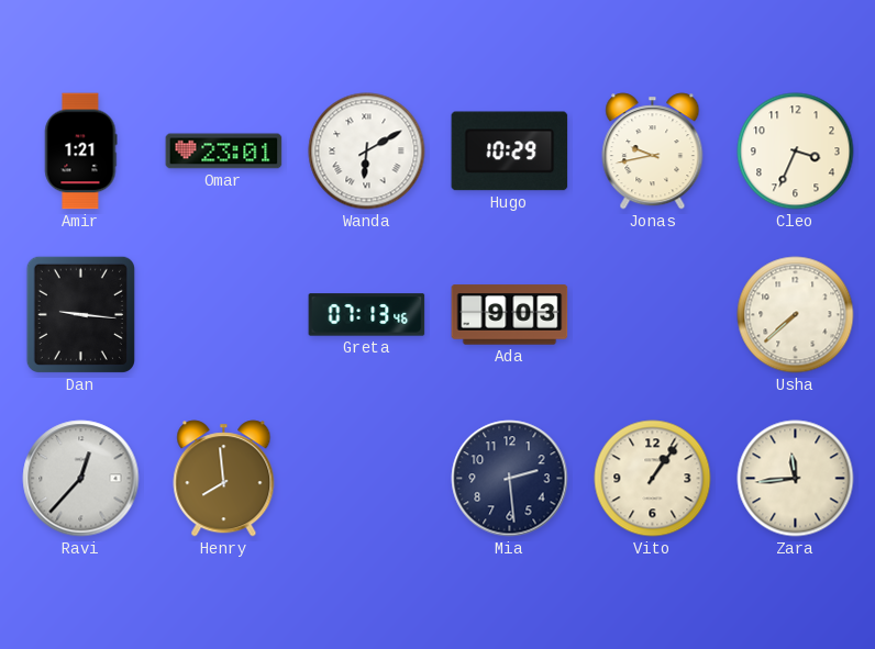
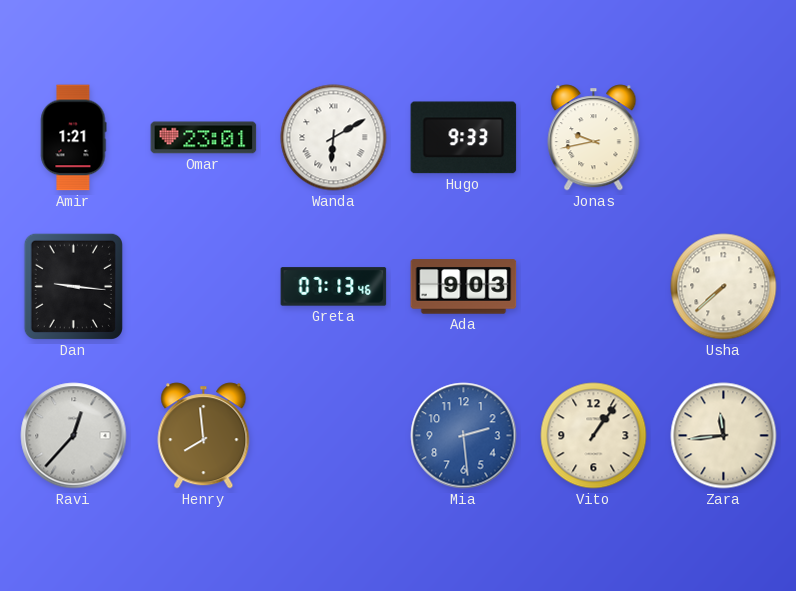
Hugo: 10:29 -> 9:33
Cleo: 3:34 -> none
Mia dial: navy -> blue
